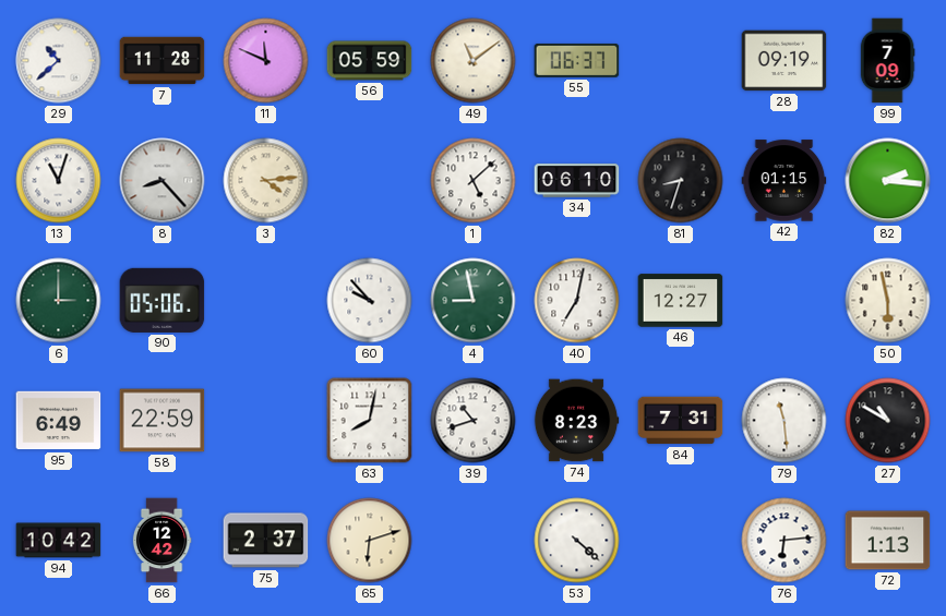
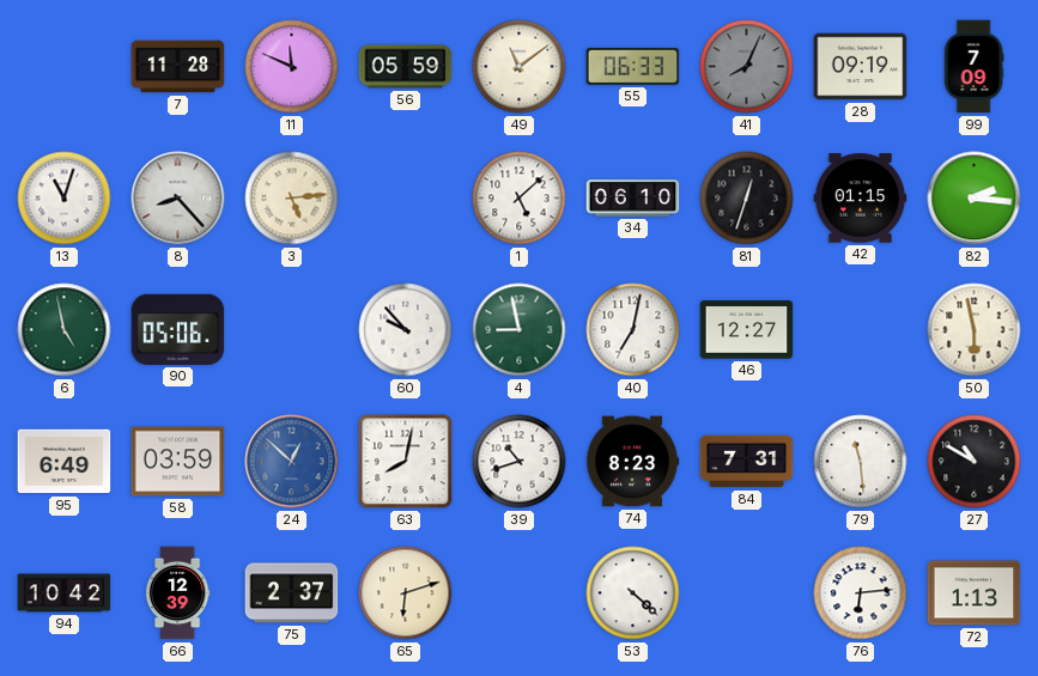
29: 10:38 -> none
55: 06:37 -> 06:33
41: none -> 8:04
3: 4:14 -> 5:14
81: 8:33 -> 12:33
6: 3:00 -> 4:58
58: 22:59 -> 03:59
24: none -> 12:52
66: 12:42 -> 12:39
